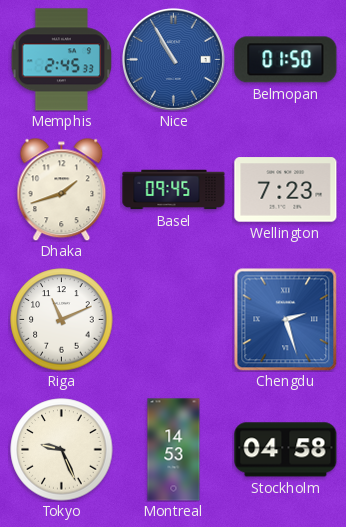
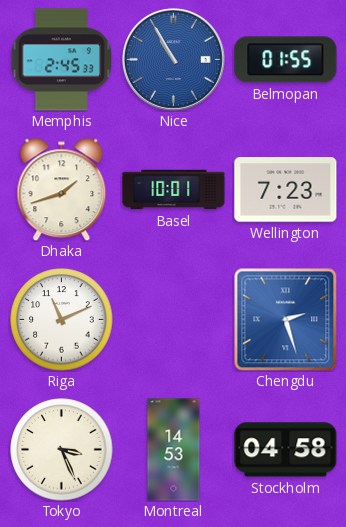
Belmopan: 01:50 -> 01:55
Basel: 09:45 -> 10:01
Tokyo: 9:26 -> 3:26
